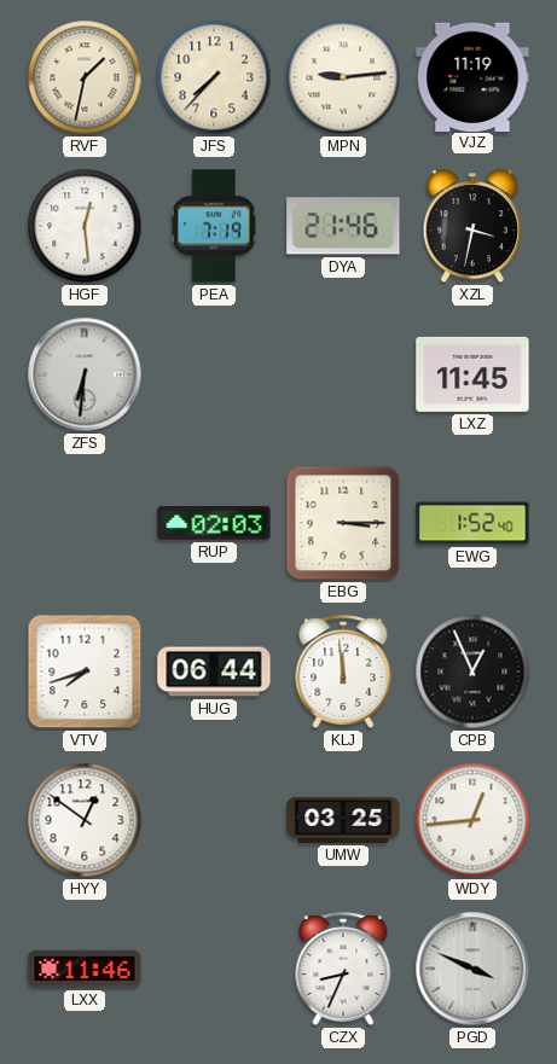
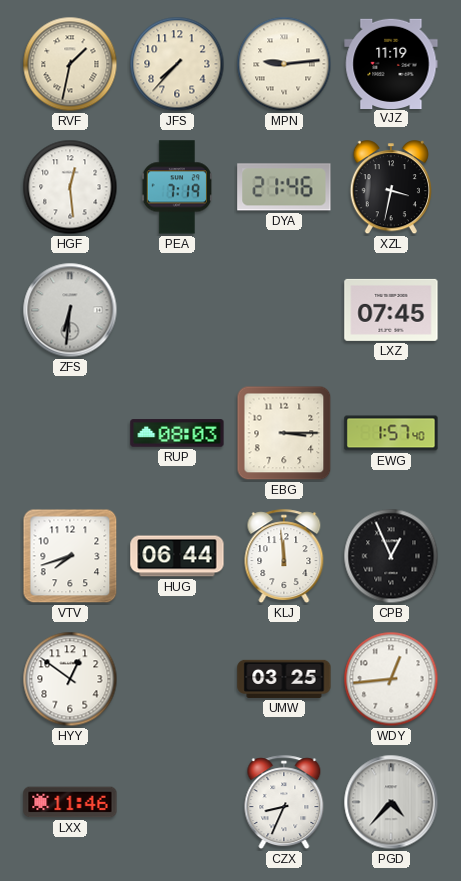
LXZ: 11:45 -> 07:45
RUP: 02:03 -> 08:03
EWG: 1:52 -> 1:57
PGD: 3:49 -> 4:37
